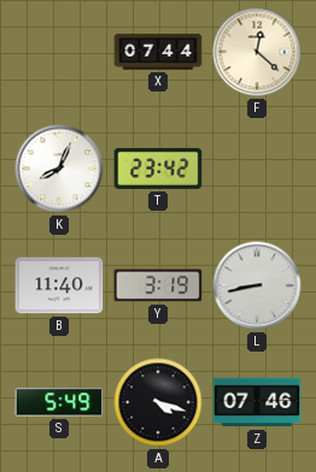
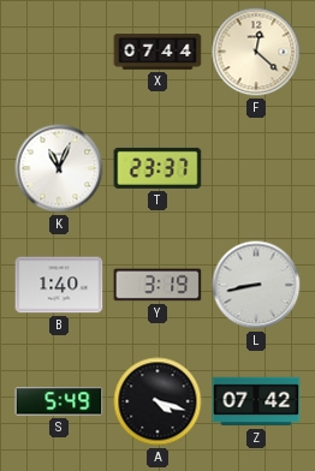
K: 8:04 -> 11:04
T: 23:42 -> 23:37
B: 11:40 -> 1:40
Z: 07:46 -> 07:42
